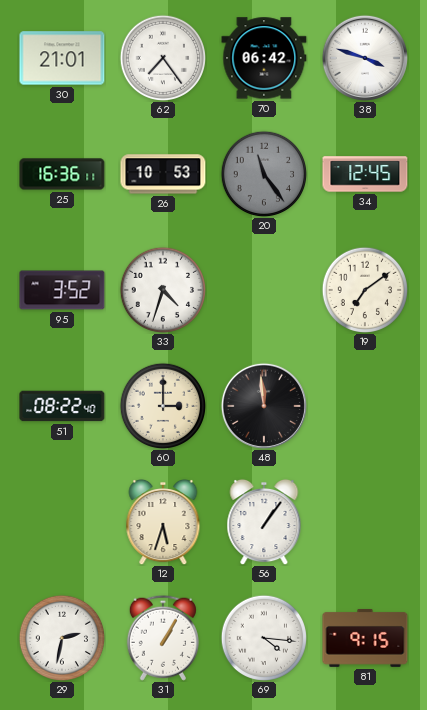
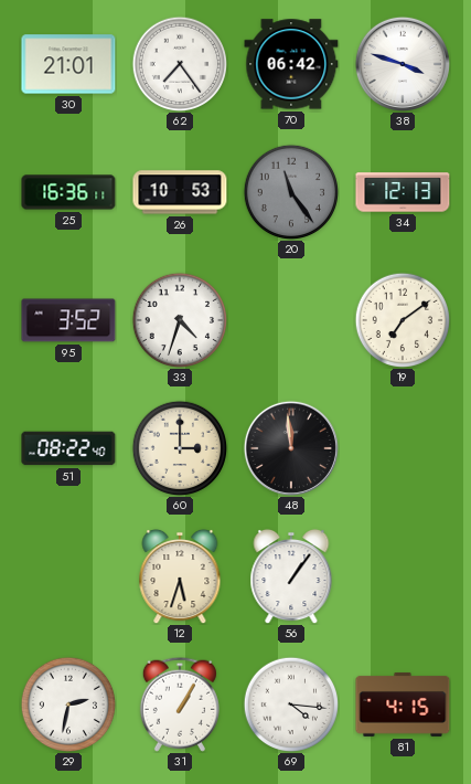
34: 12:45 -> 12:13
81: 9:15 -> 4:15
